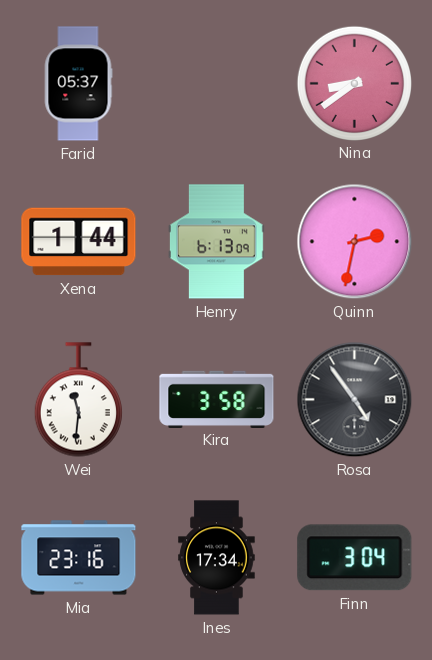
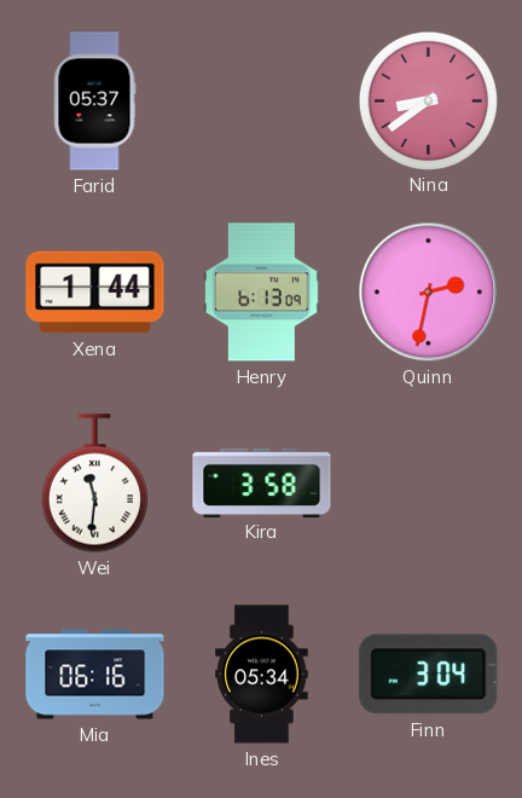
Rosa: 4:54 -> none
Mia: 23:16 -> 06:16
Ines: 17:34 -> 05:34
